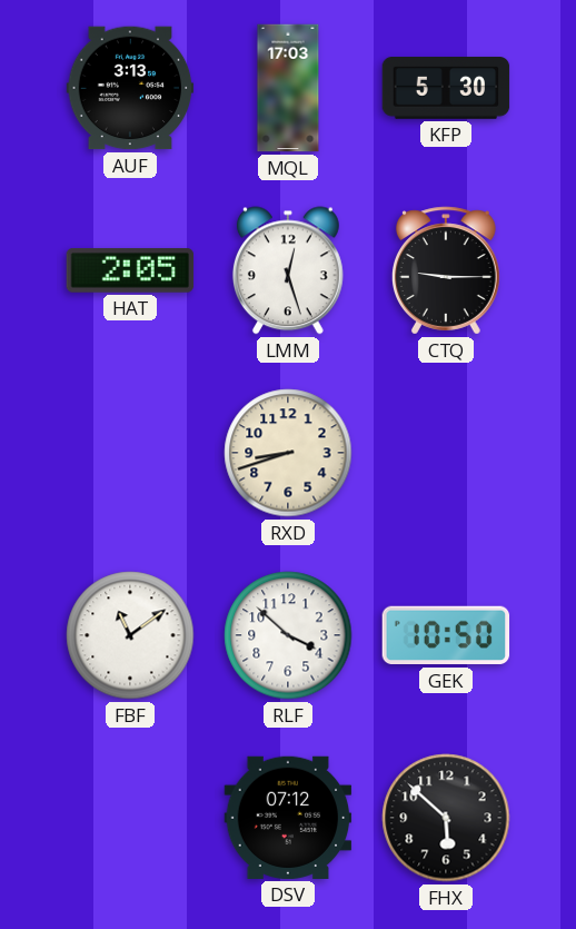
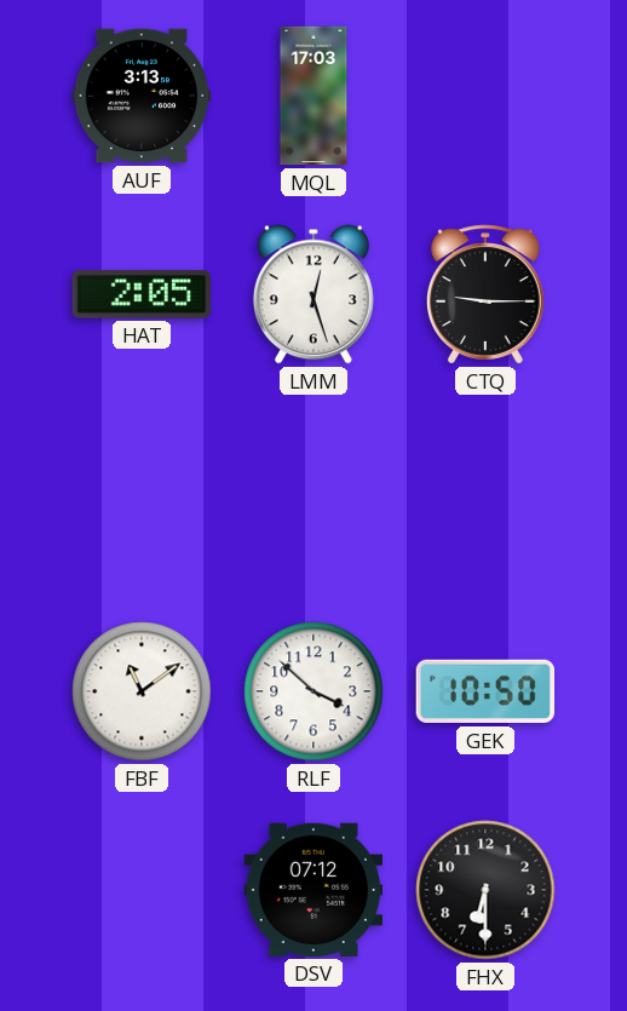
KFP: 5:30 -> none
RXD: 8:42 -> none
FHX: 5:52 -> 6:30
